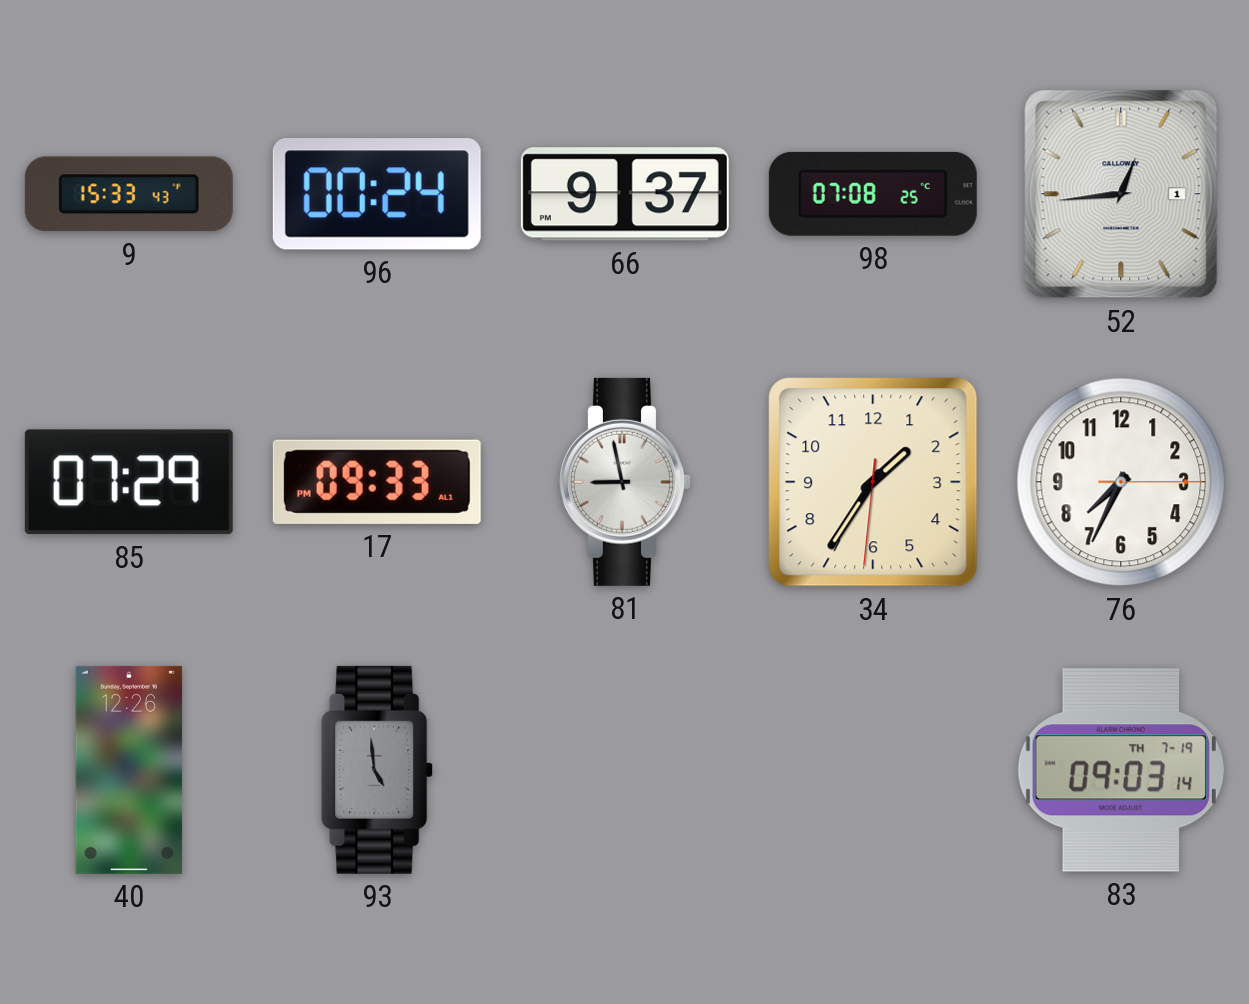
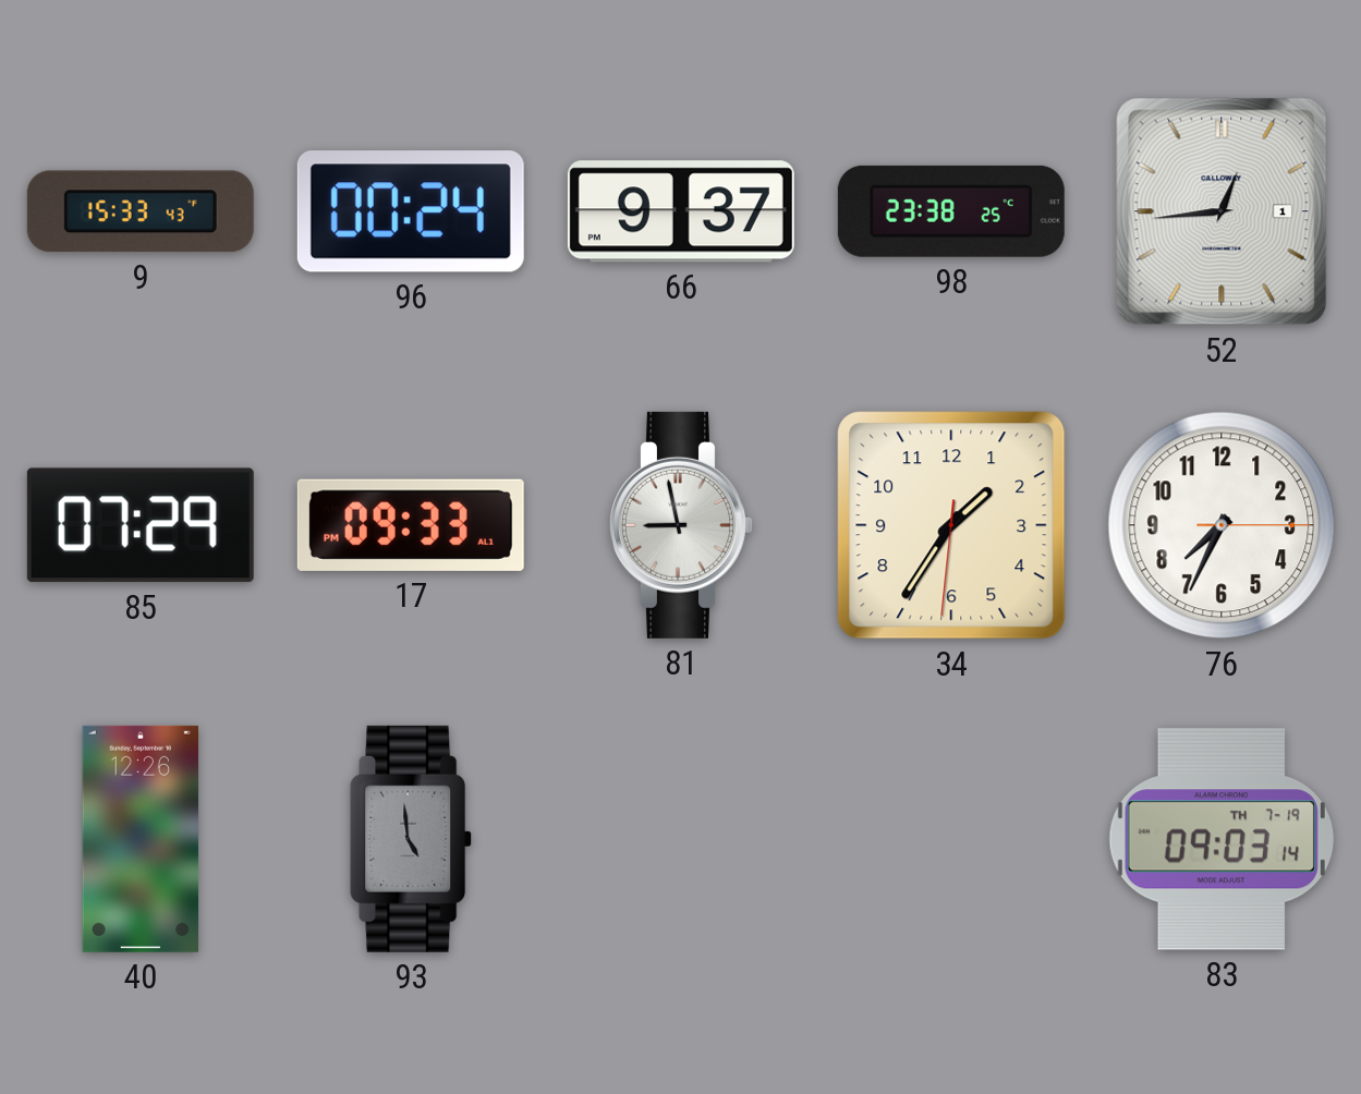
98: 07:08 -> 23:38
